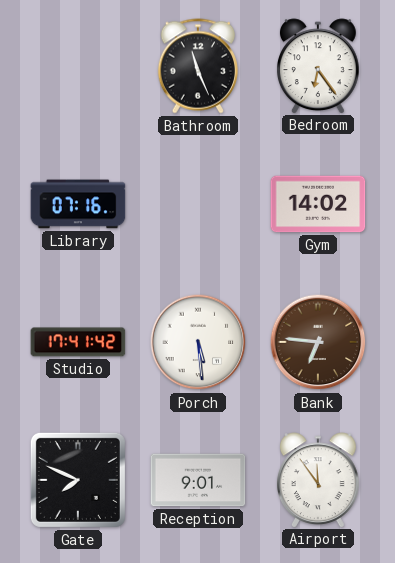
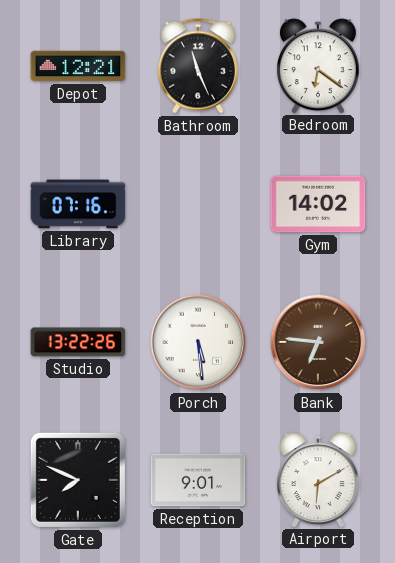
Depot: none -> 12:21
Bedroom: 6:24 -> 6:21
Studio: 17:41 -> 13:22
Airport: 11:54 -> 6:10
